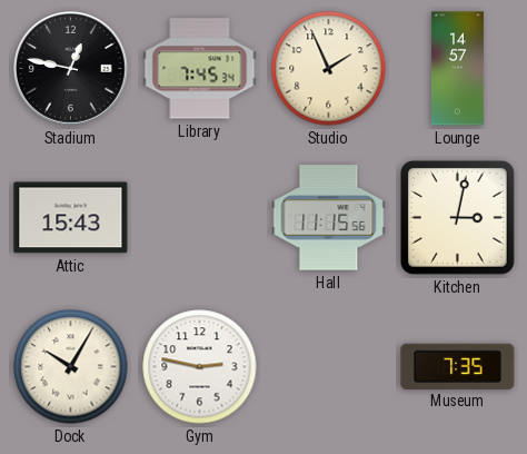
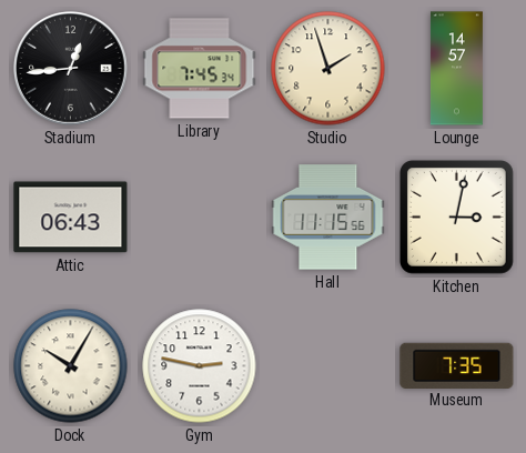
Stadium: 12:47 -> 12:44
Studio: 1:56 -> 1:57
Attic: 15:43 -> 06:43
